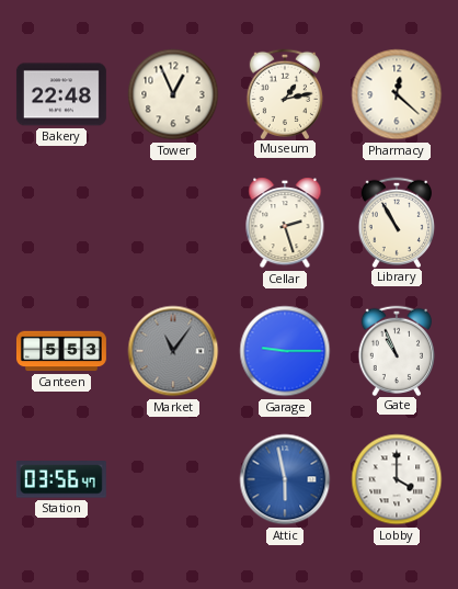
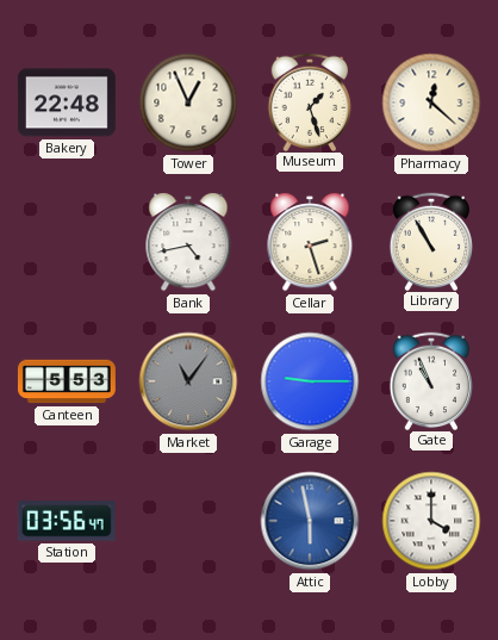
Museum: 1:13 -> 1:27
Bank: none -> 4:43
